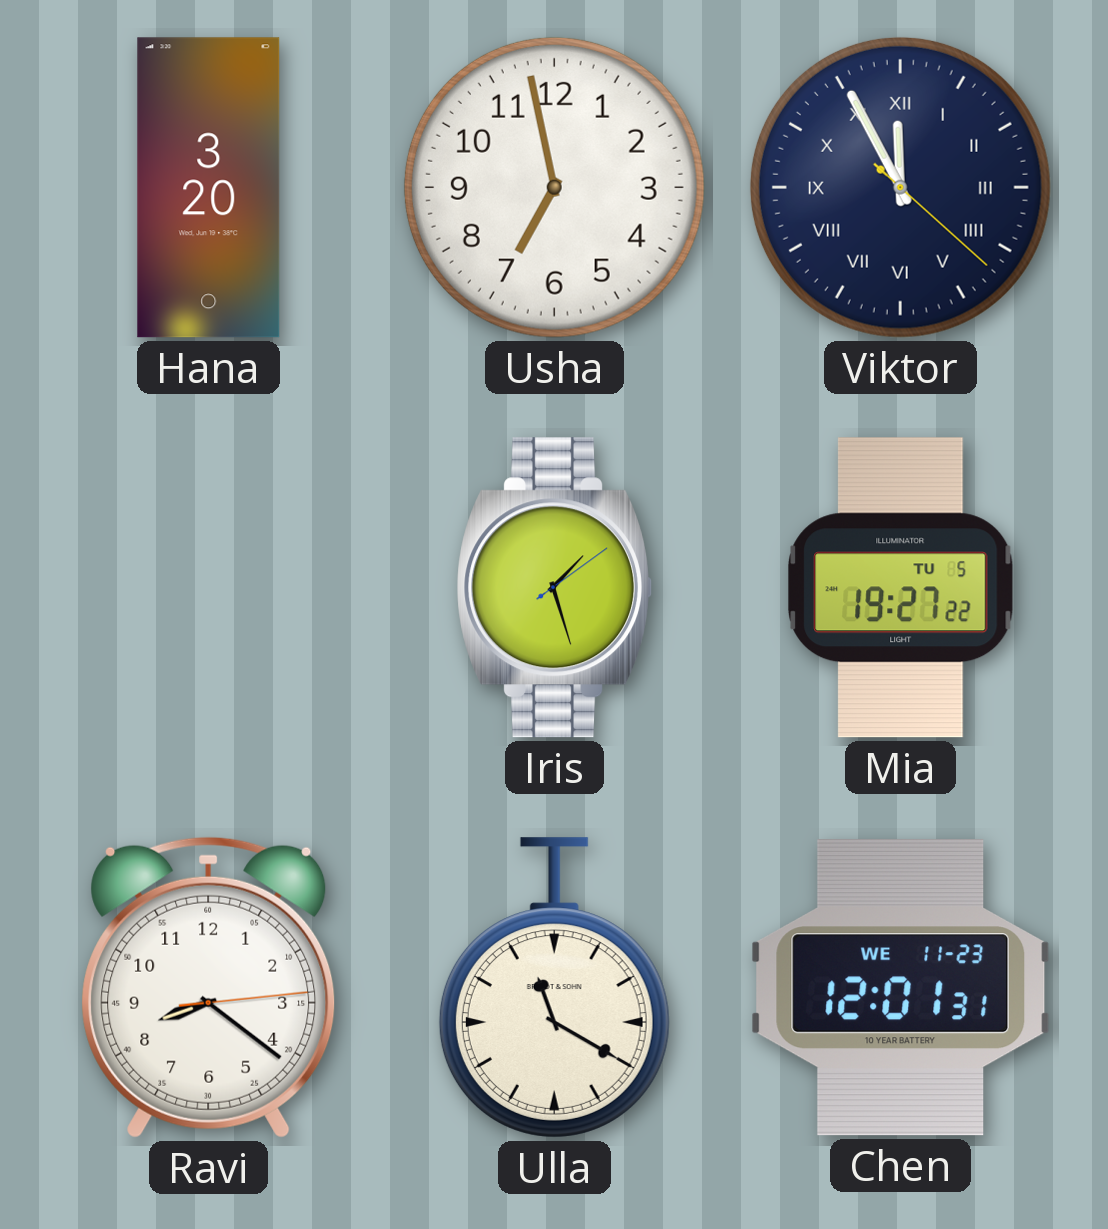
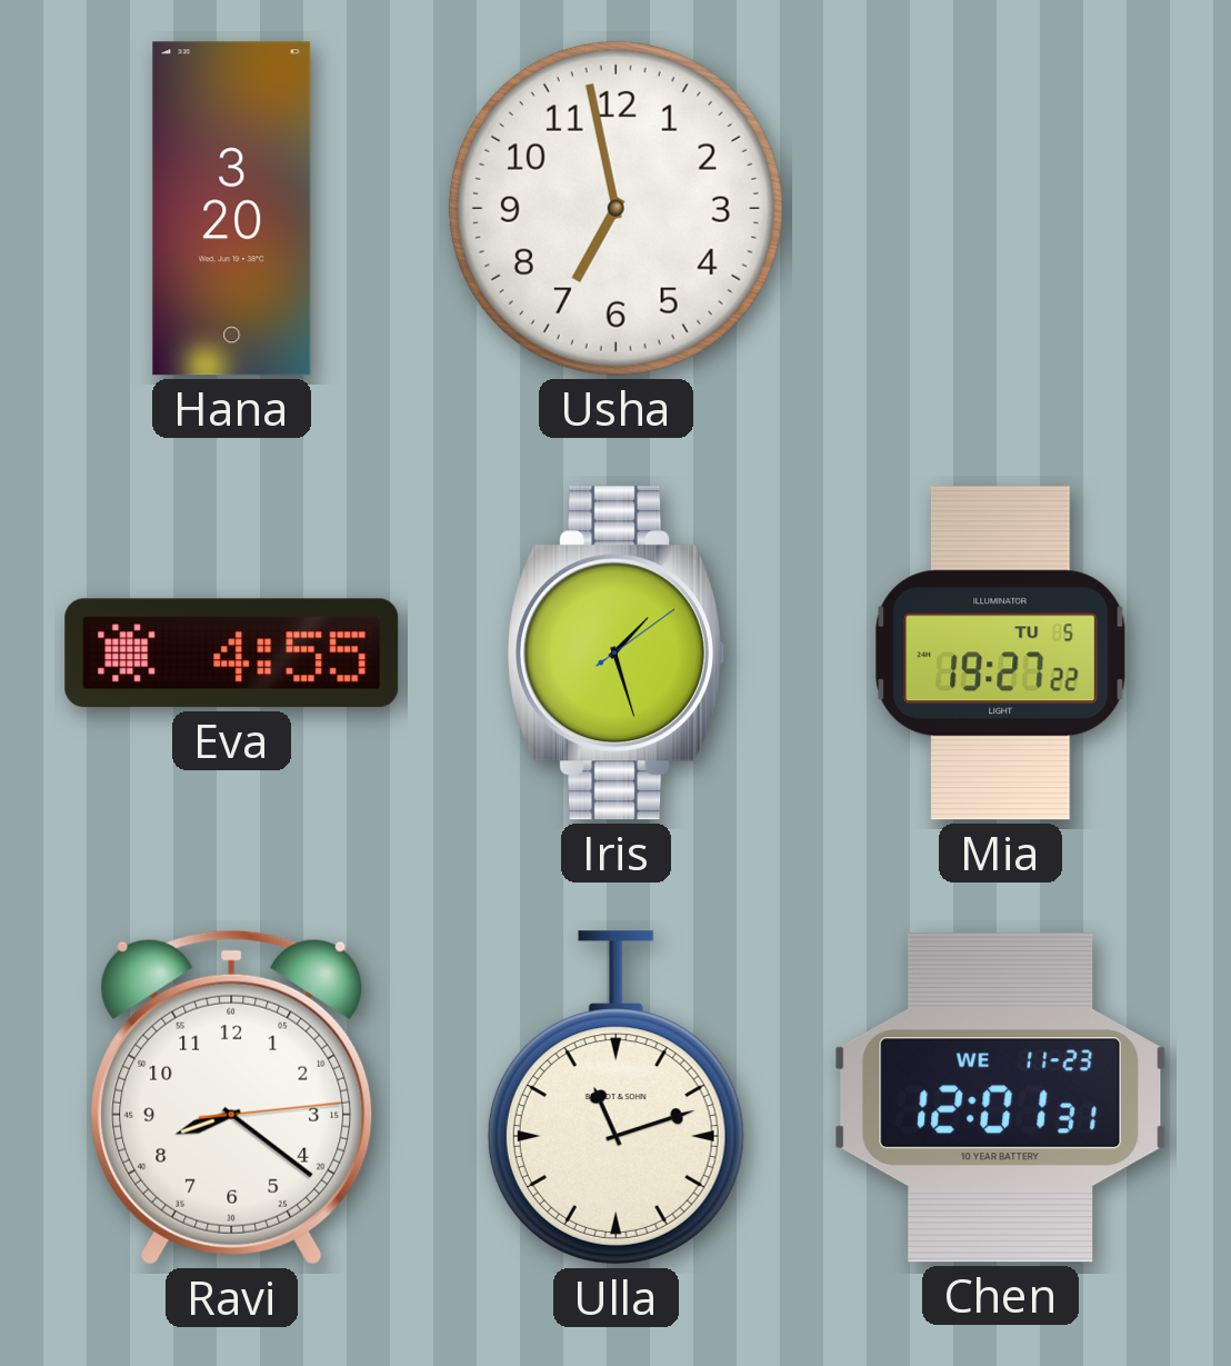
Viktor: 11:55 -> none
Eva: none -> 4:55
Ulla: 11:20 -> 11:12
